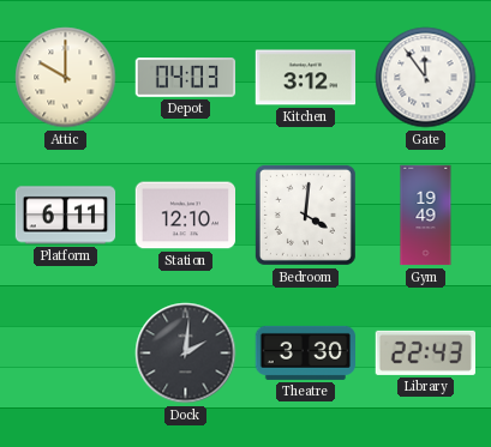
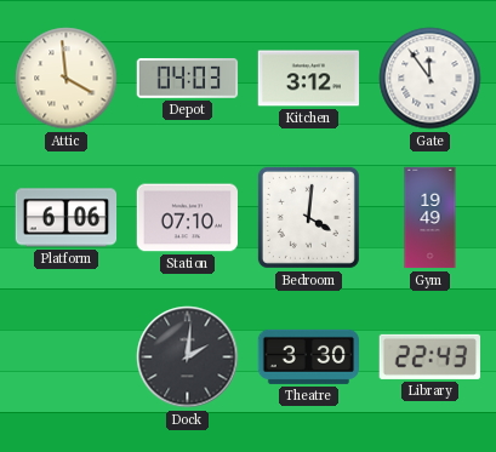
Attic: 10:00 -> 3:59
Platform: 6:11 -> 6:06
Station: 12:10 -> 07:10
